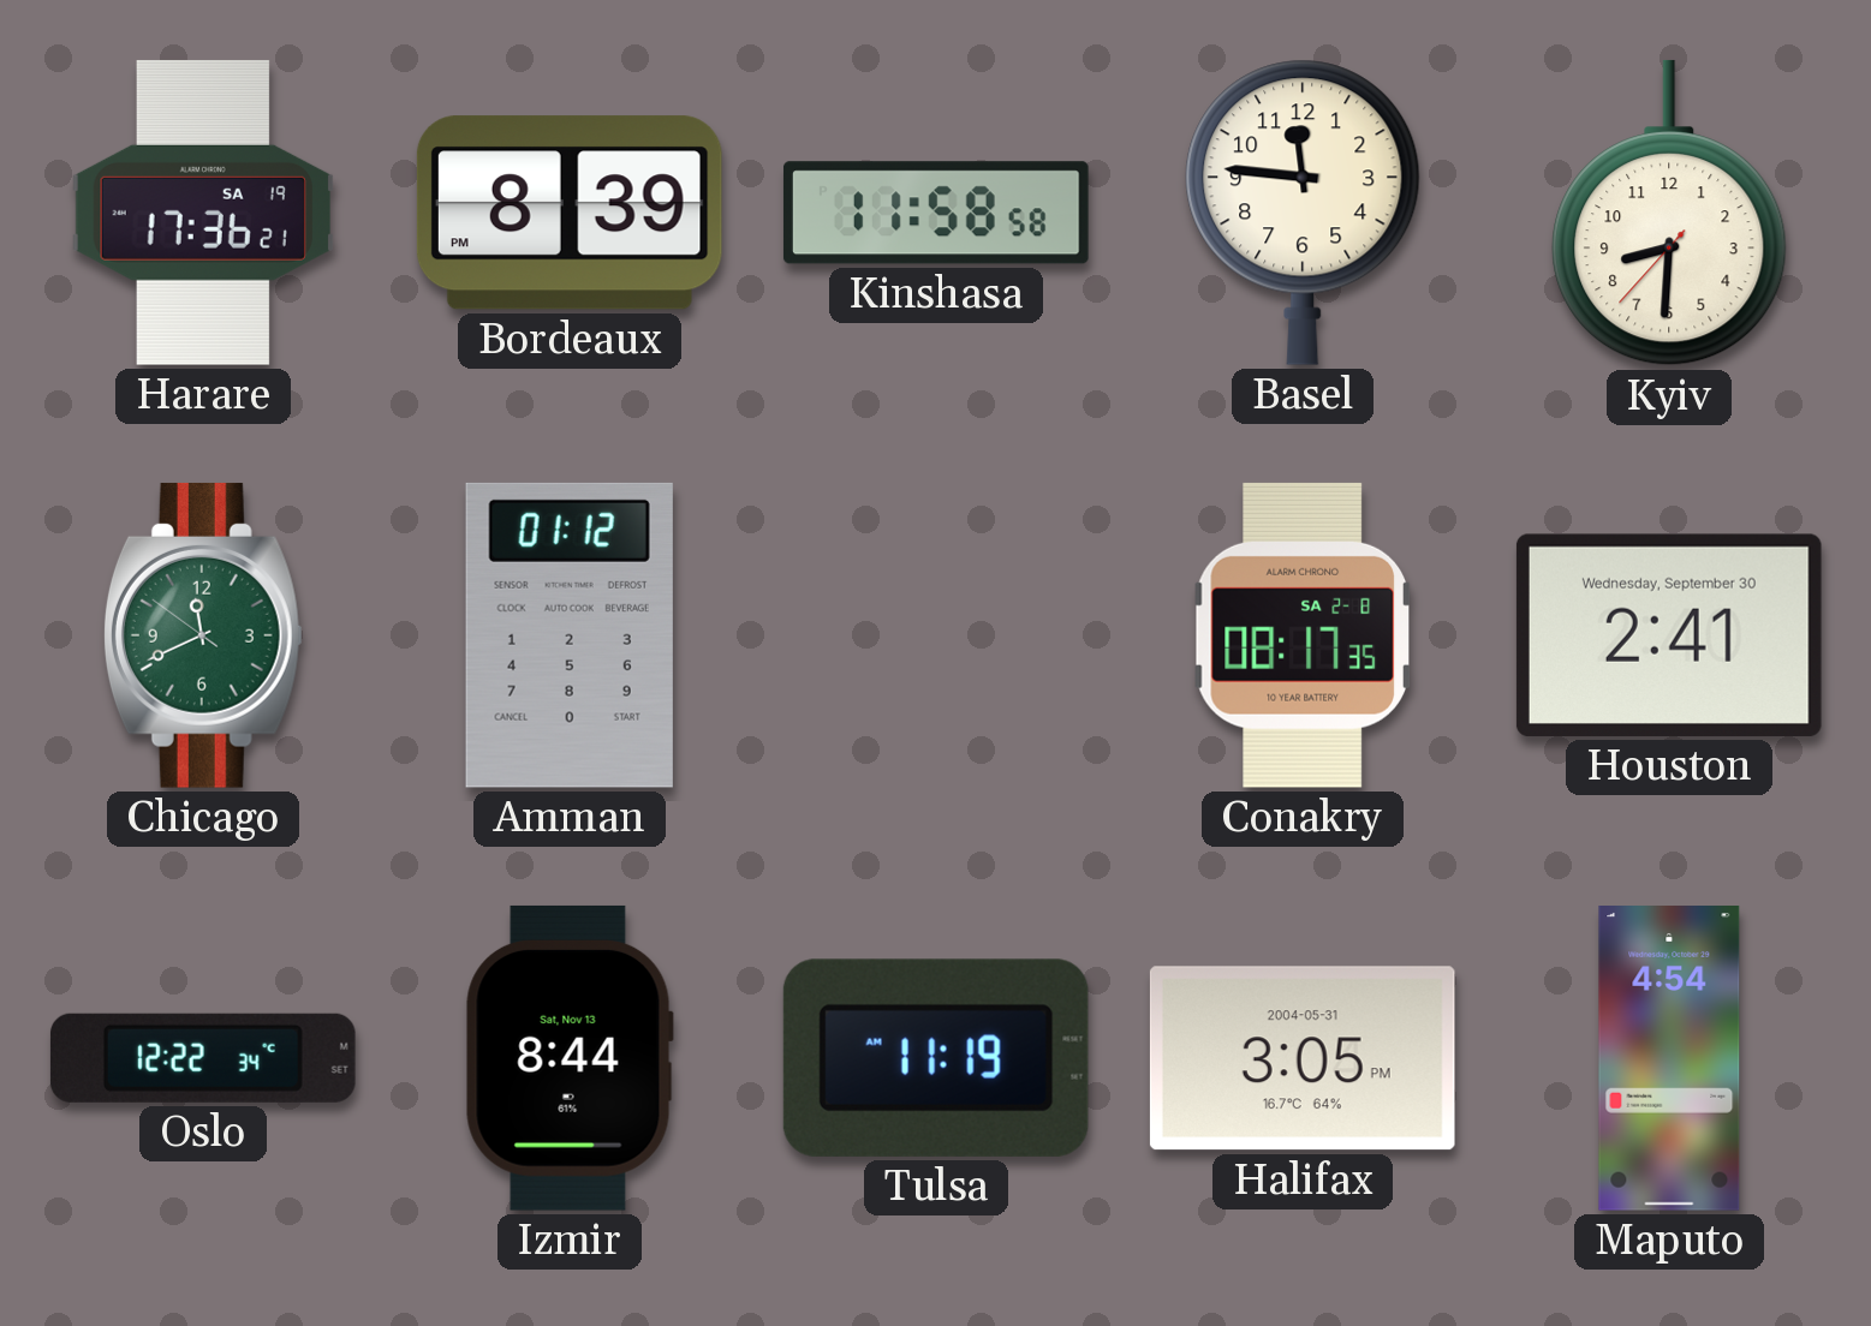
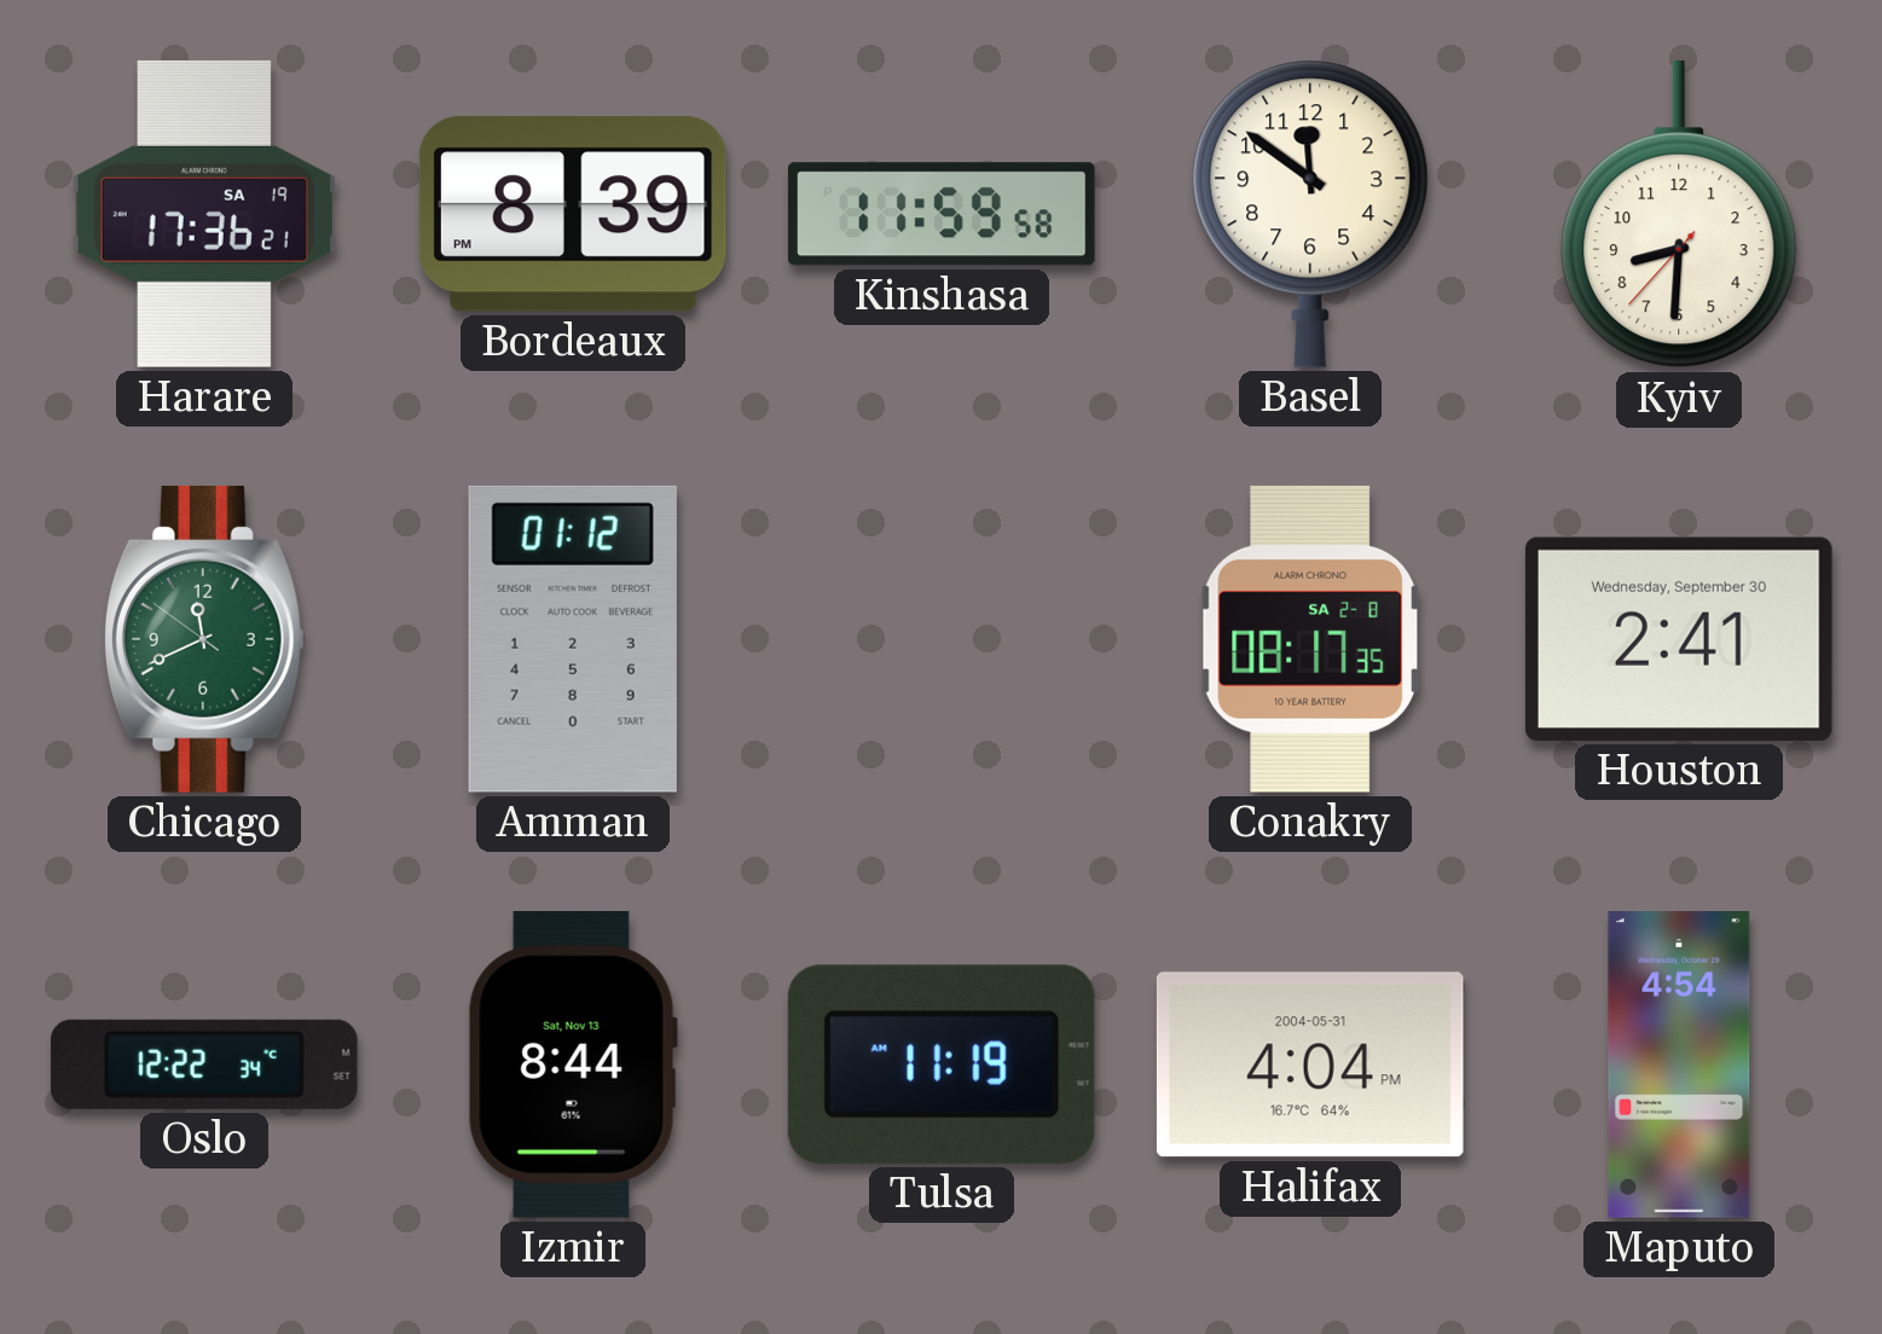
Kinshasa: 11:58 -> 11:59
Basel: 11:46 -> 11:51
Halifax: 3:05 -> 4:04
